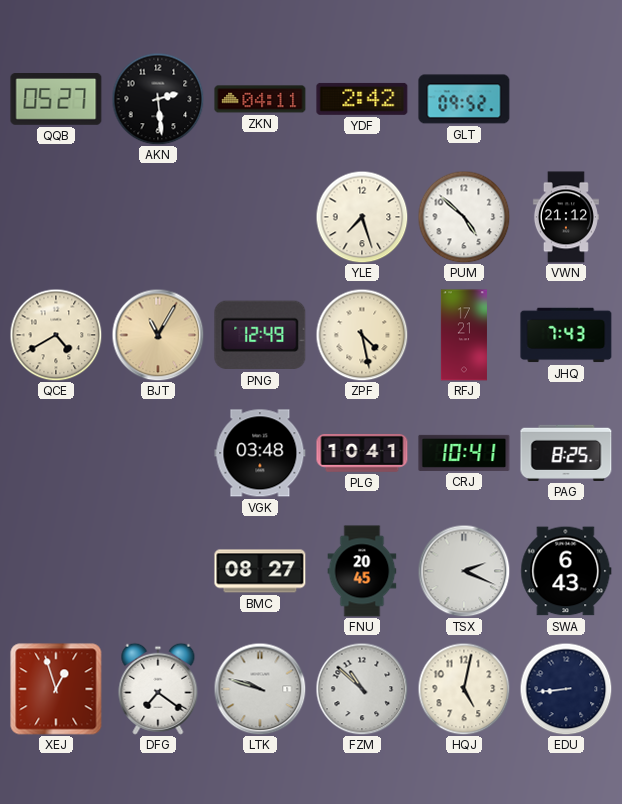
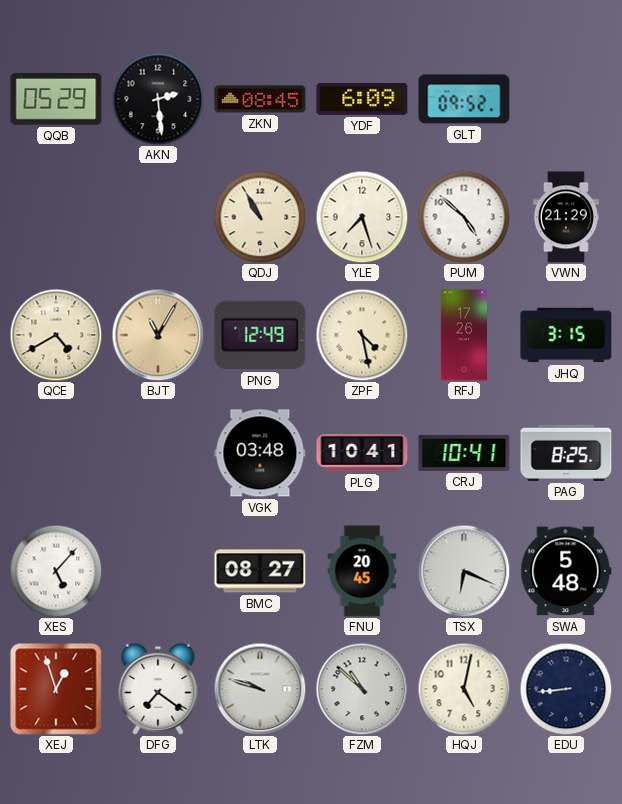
QQB: 05:27 -> 05:29
ZKN: 04:11 -> 08:45
YDF: 2:42 -> 6:09
QDJ: none -> 10:55
VWN: 21:12 -> 21:29
RFJ: 17:21 -> 17:26
JHQ: 7:43 -> 3:15
XES: none -> 5:07
TSX: 2:19 -> 6:19
SWA: 6:43 -> 5:48
